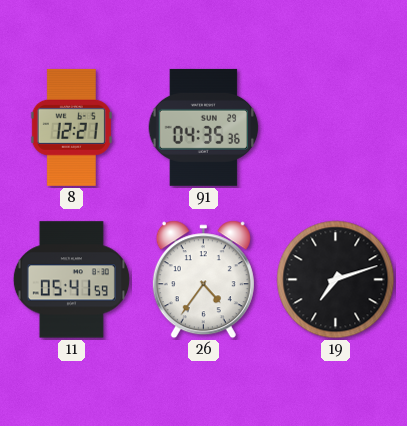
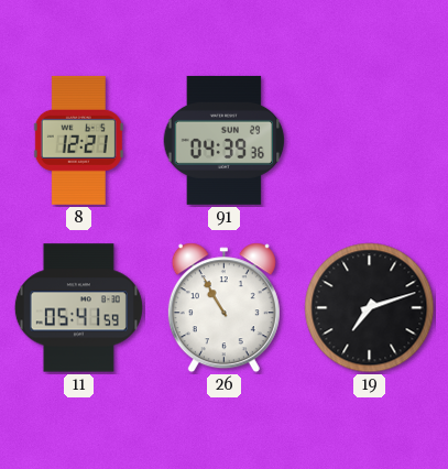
91: 04:35 -> 04:39
26: 4:36 -> 10:55
